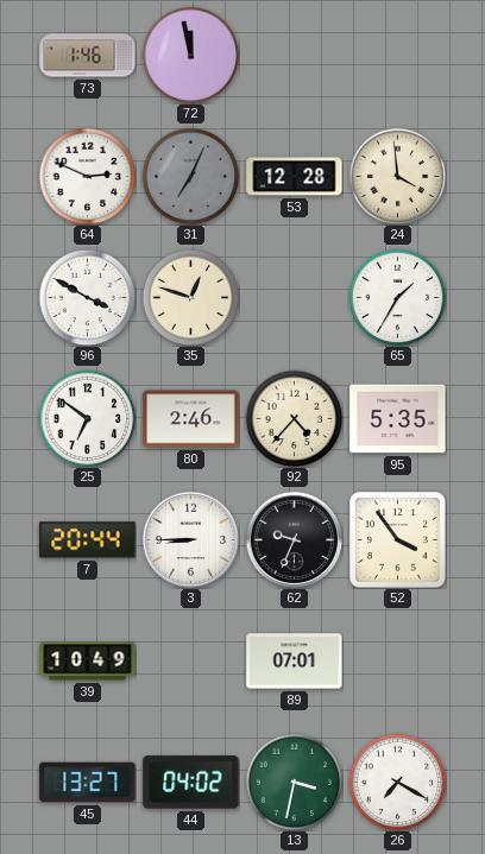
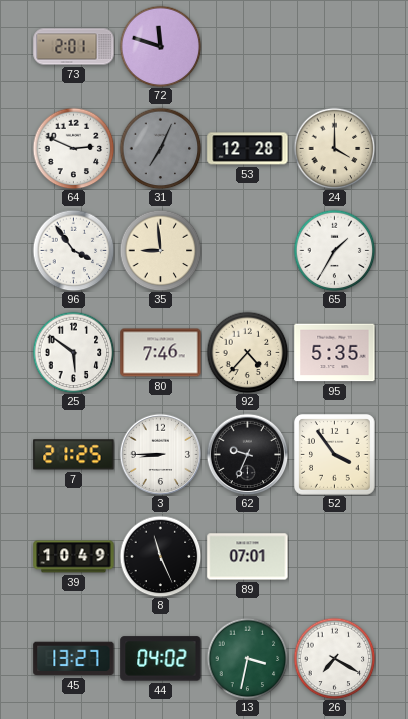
73: 1:46 -> 2:01
72: 11:58 -> 11:48
24: 3:59 -> 4:00
96: 3:50 -> 3:54
35: 12:48 -> 8:59
25: 6:51 -> 5:51
80: 2:46 -> 7:46
7: 20:44 -> 21:25
8: none -> 11:26
